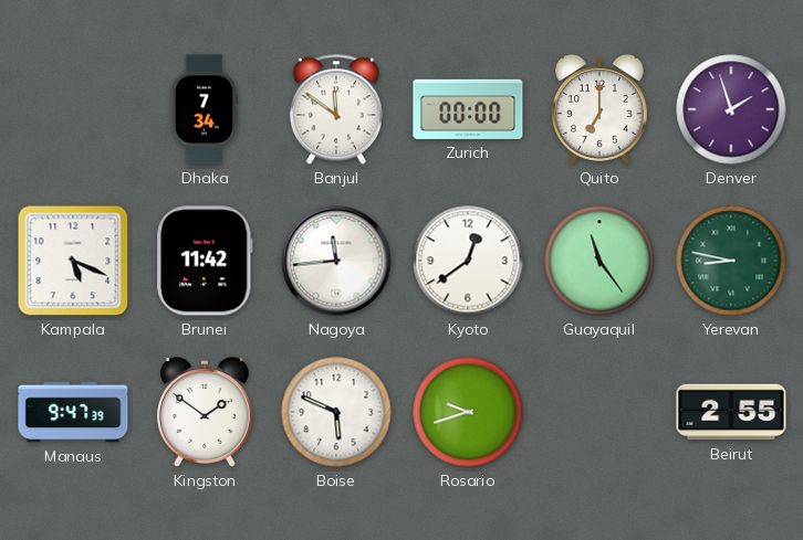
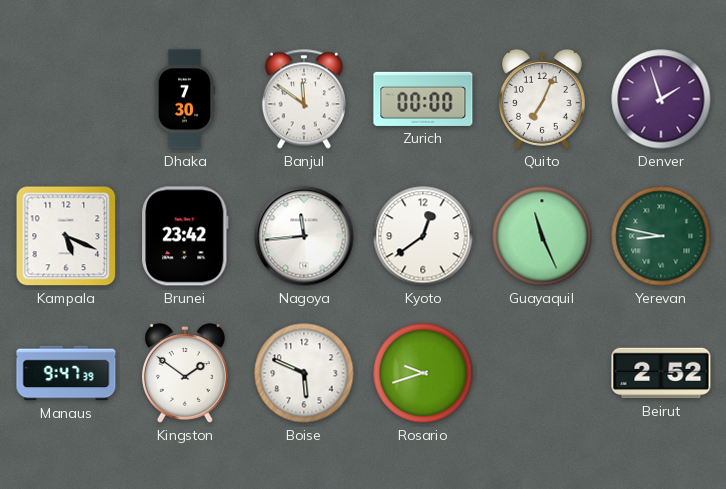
Dhaka: 7:34 -> 7:30
Quito: 7:00 -> 7:04
Brunei: 11:42 -> 23:42
Guayaquil: 11:24 -> 11:26
Beirut: 2:55 -> 2:52
